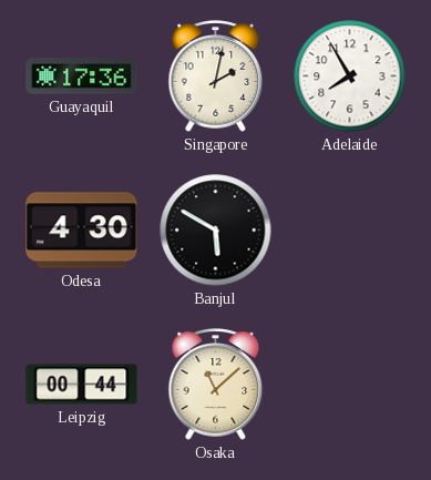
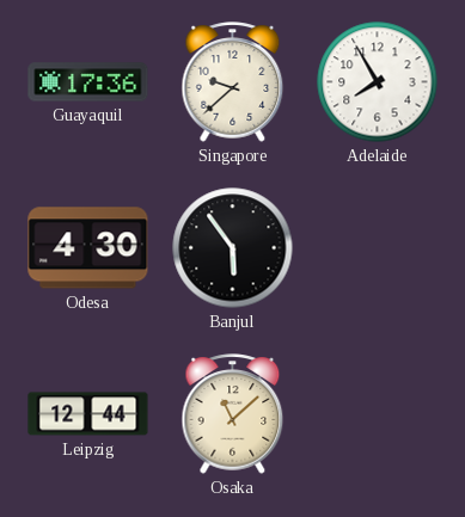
Singapore: 2:02 -> 9:38
Banjul: 5:50 -> 5:54
Leipzig: 00:44 -> 12:44
